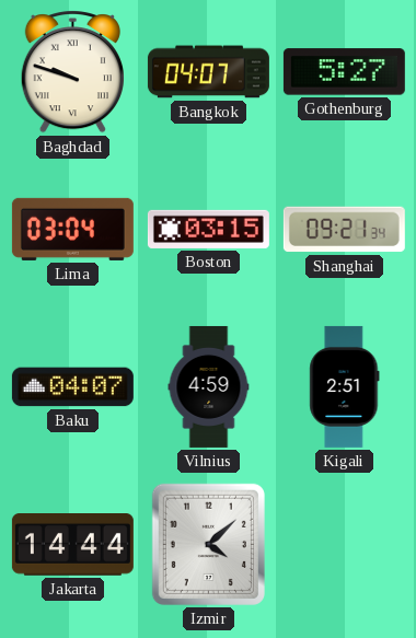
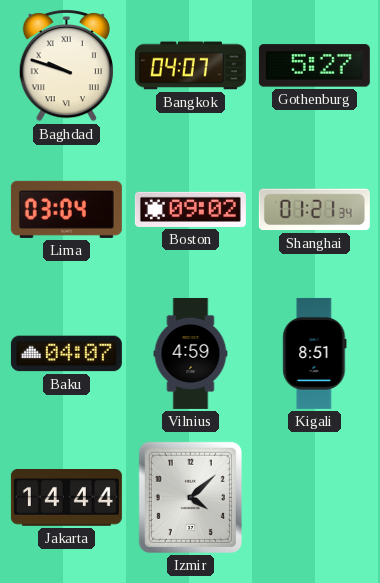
Boston: 03:15 -> 09:02
Shanghai: 09:21 -> 01:21
Kigali: 2:51 -> 8:51
